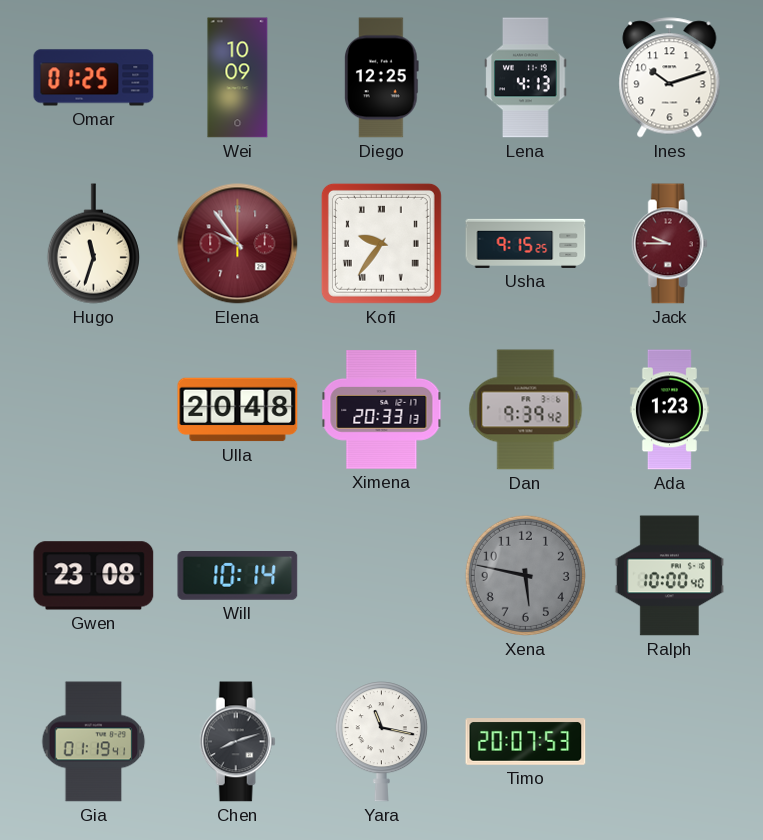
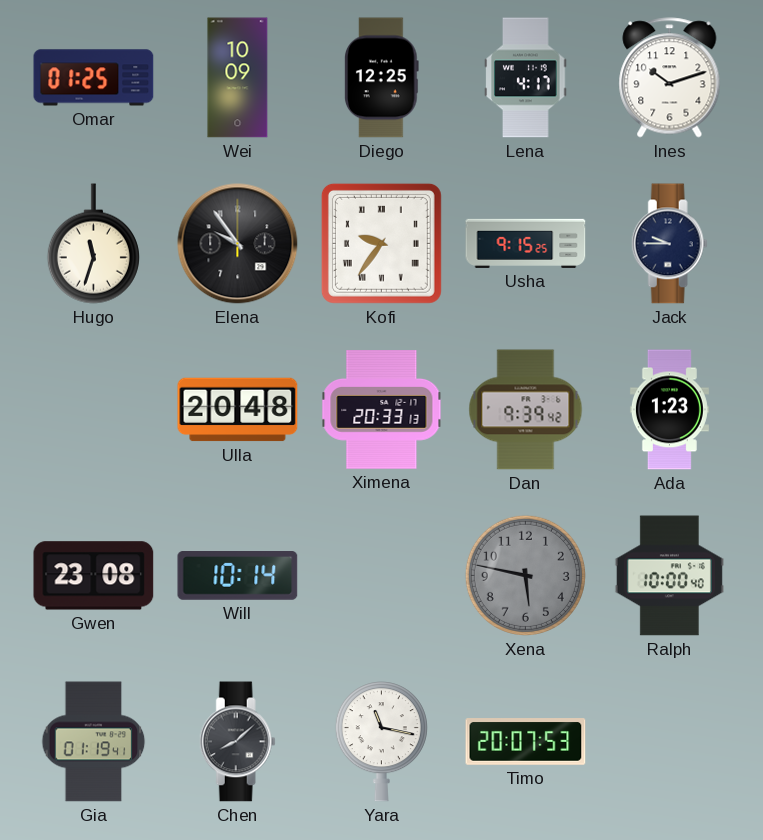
Lena: 4:13 -> 4:17
Elena dial: burgundy -> black
Jack dial: burgundy -> navy
Chen: 8:12 -> 8:08
